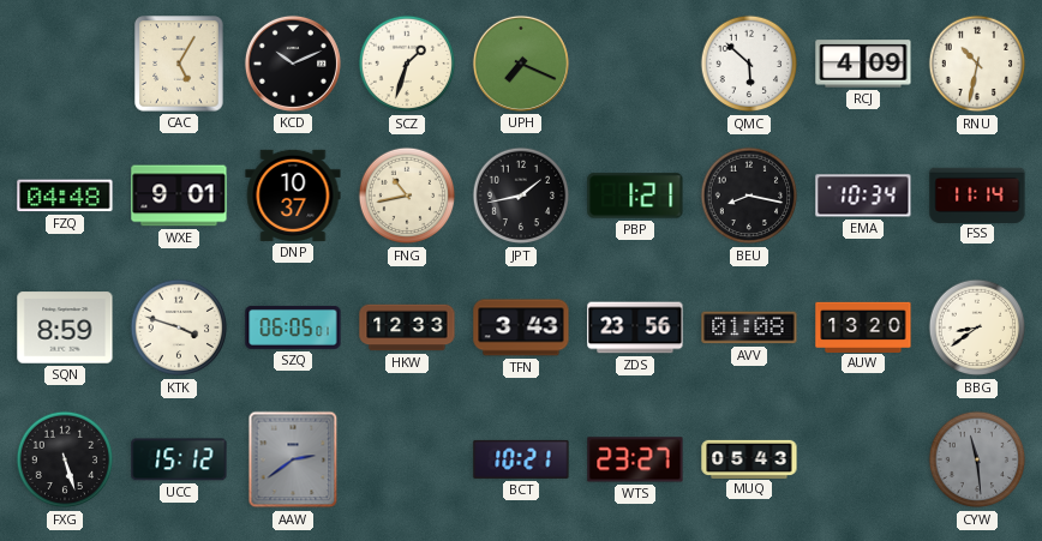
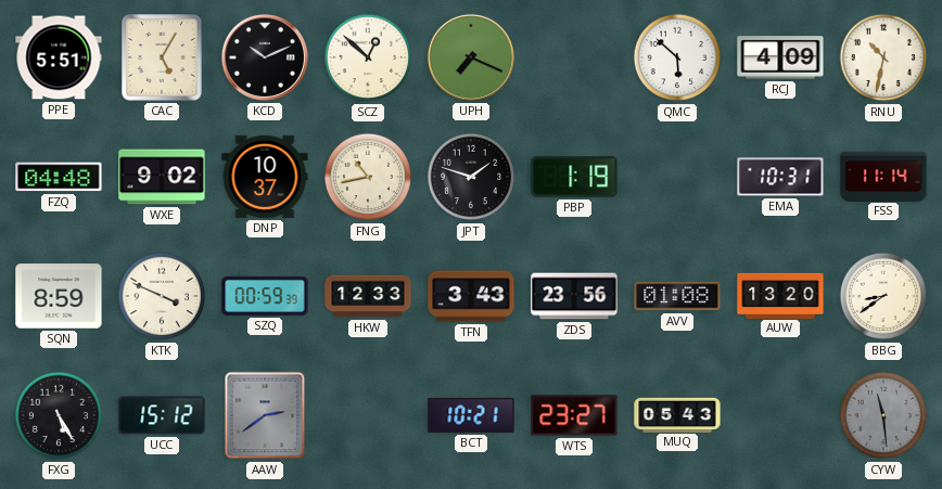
PPE: none -> 5:51
SCZ: 1:33 -> 12:52
WXE: 9:01 -> 9:02
JPT: 1:43 -> 1:48
PBP: 1:21 -> 1:19
BEU: 8:17 -> none
EMA: 10:34 -> 10:31
KTK: 3:48 -> 3:49
SZQ: 06:05 -> 00:59
FXG: 5:27 -> 5:25
